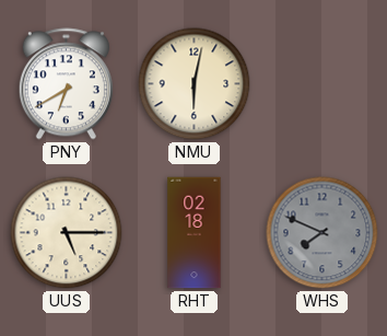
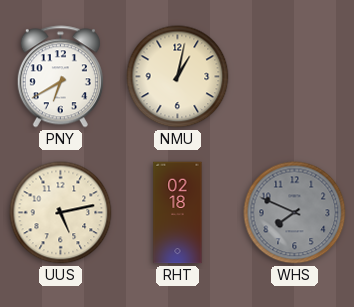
NMU: 6:02 -> 1:02
UUS: 5:15 -> 5:13
